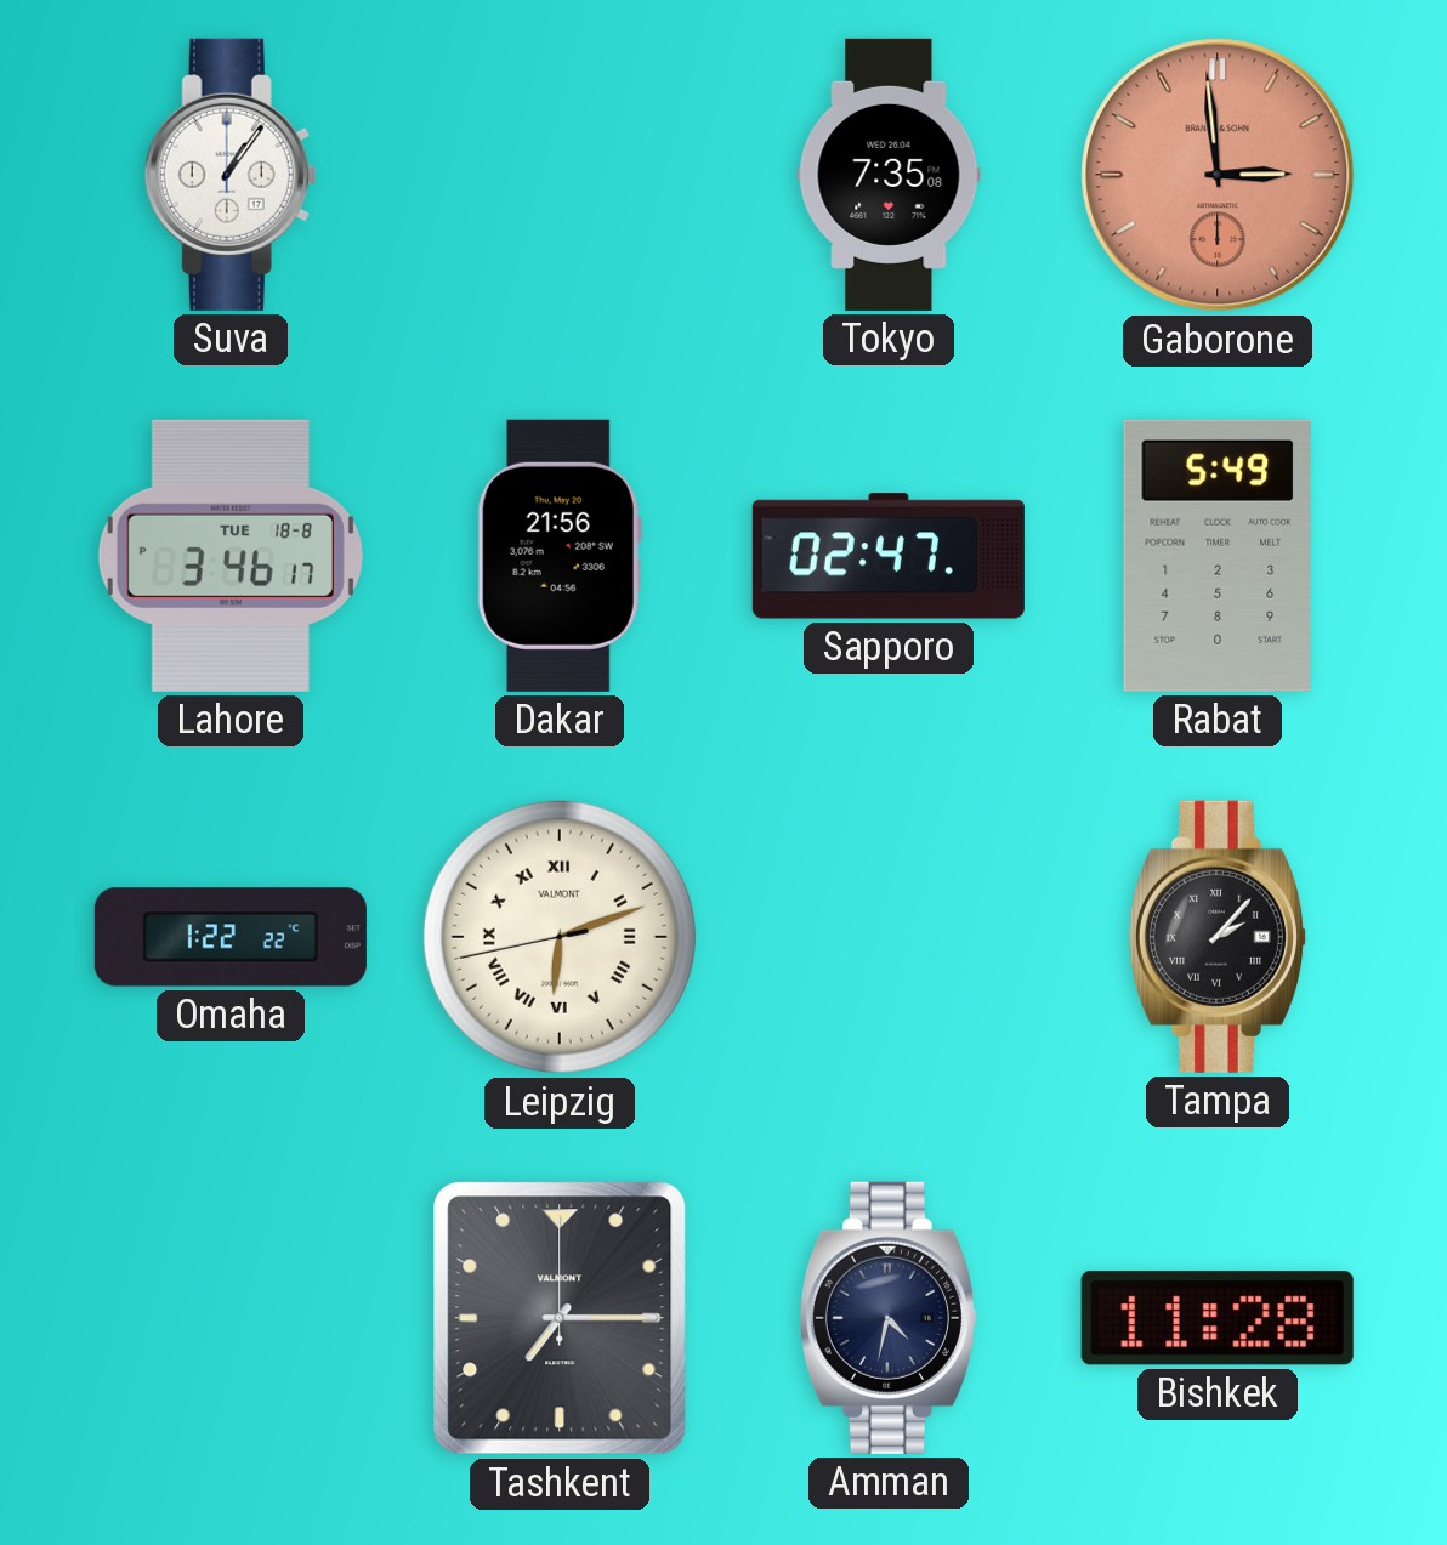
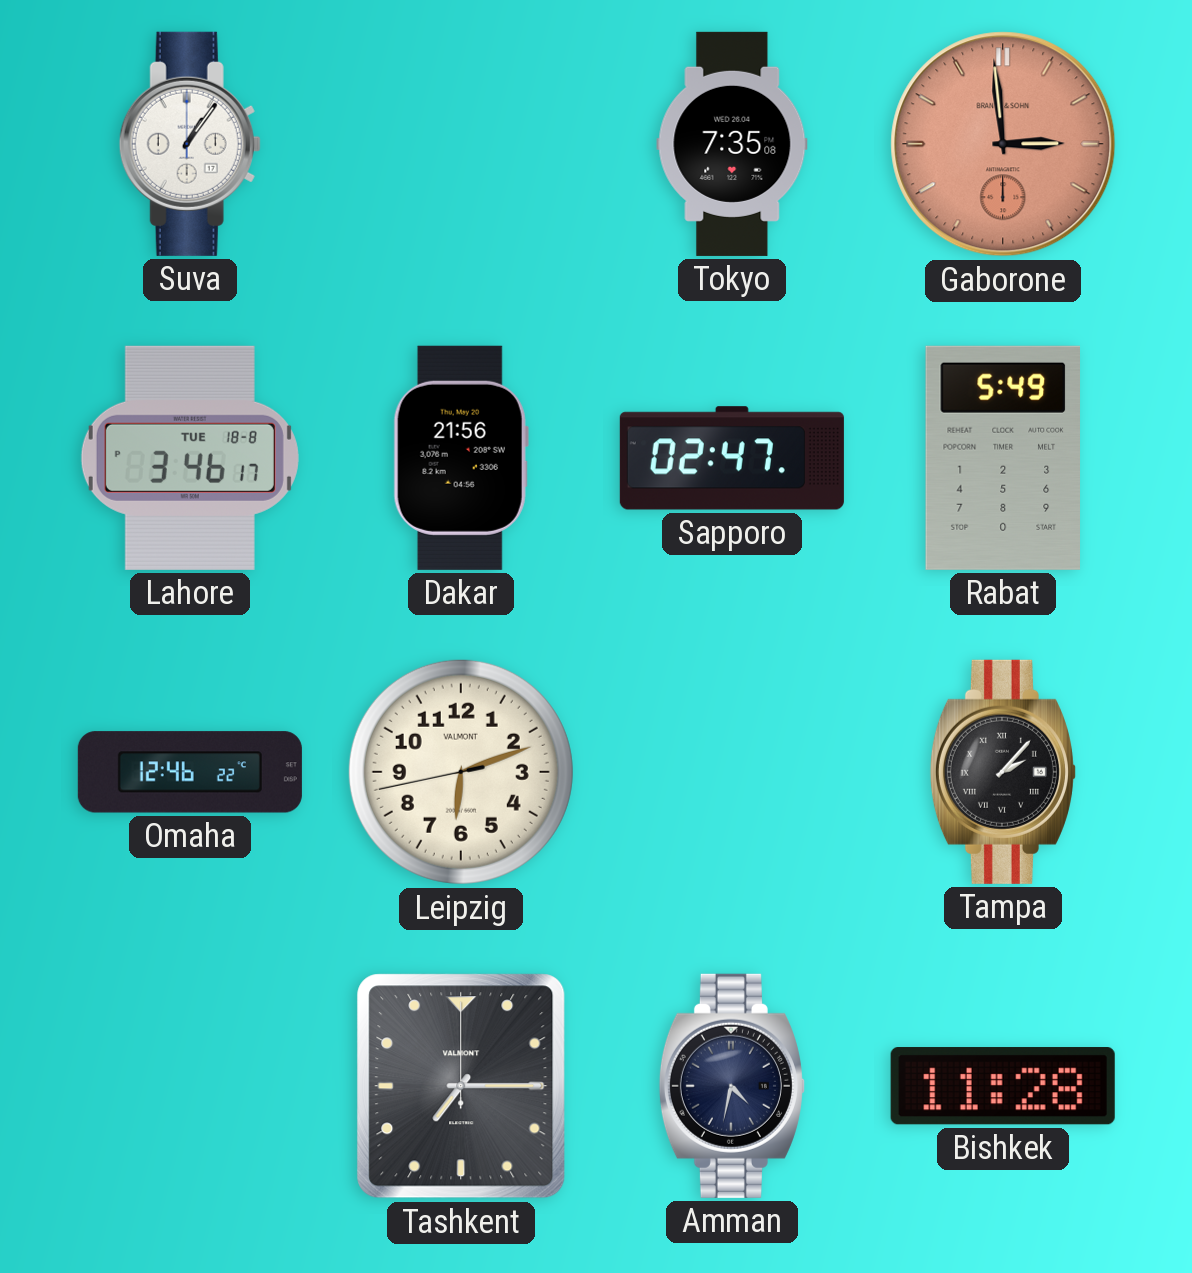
Omaha: 1:22 -> 12:46
Leipzig numerals: Roman -> Arabic
